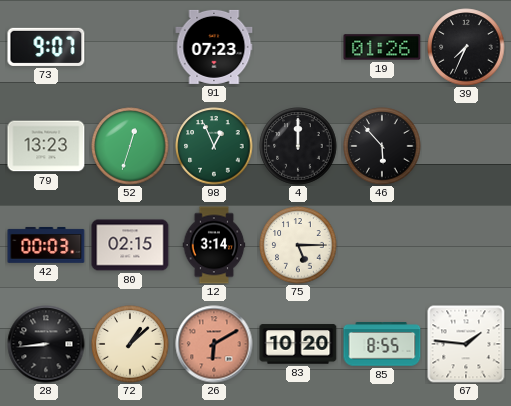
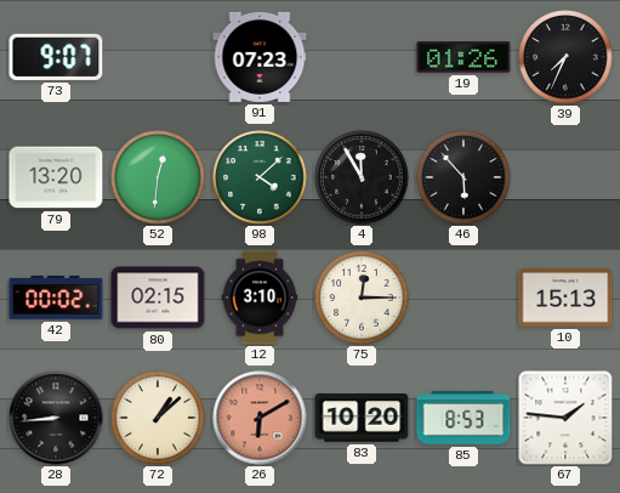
79: 13:23 -> 13:20
52: 12:33 -> 12:31
98: 12:56 -> 4:08
4: 12:00 -> 11:55
42: 00:03 -> 00:02
12: 3:14 -> 3:10
75: 5:15 -> 12:15
10: none -> 15:13
85: 8:55 -> 8:53
